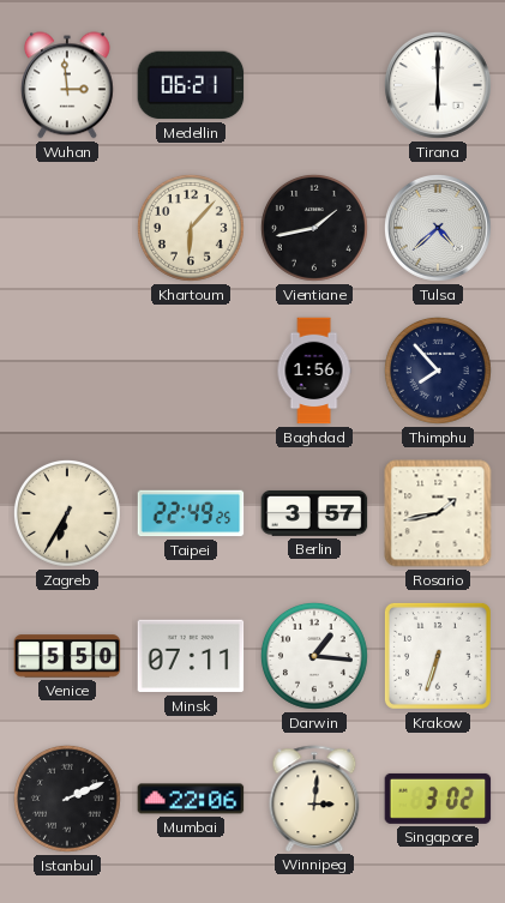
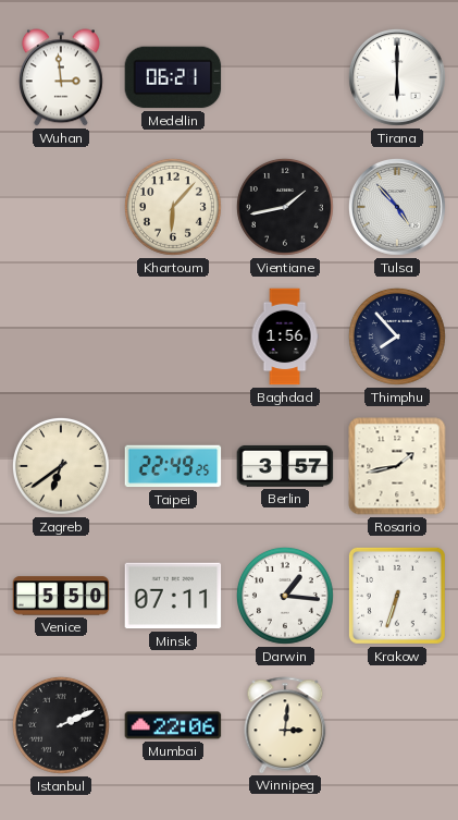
Tulsa: 4:38 -> 4:53
Zagreb: 6:35 -> 6:39
Singapore: 3:02 -> none
